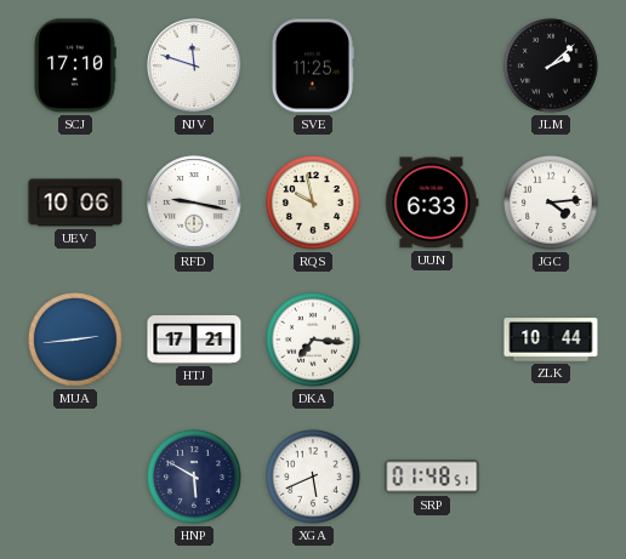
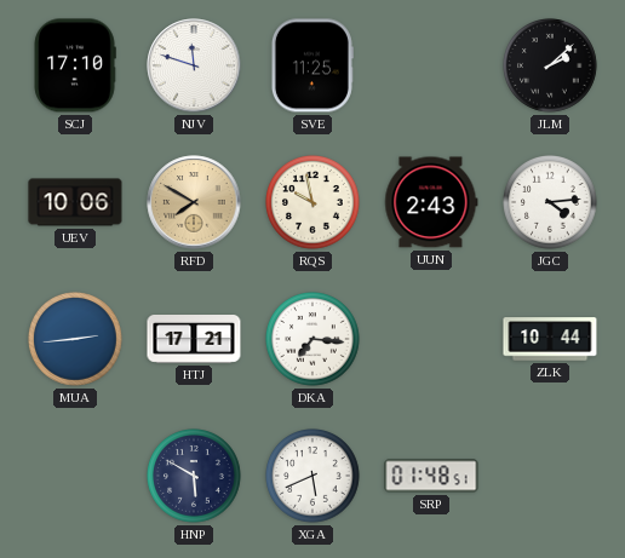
RFD: 9:17 -> 7:50
RFD dial: white -> champagne
UUN: 6:33 -> 2:43
